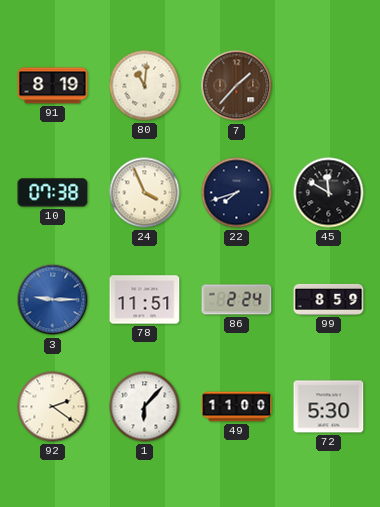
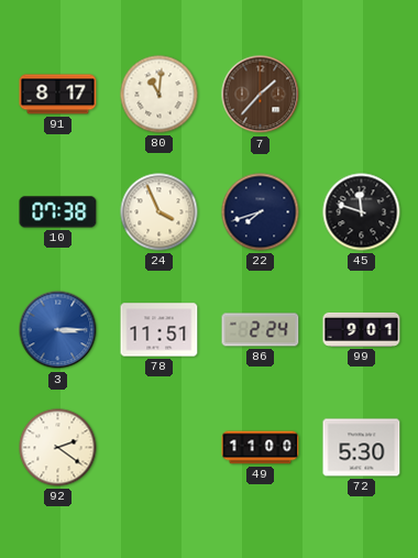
91: 8:19 -> 8:17
45: 11:50 -> 11:48
3: 9:15 -> 3:15
99: 8:59 -> 9:01
1: 6:07 -> none
